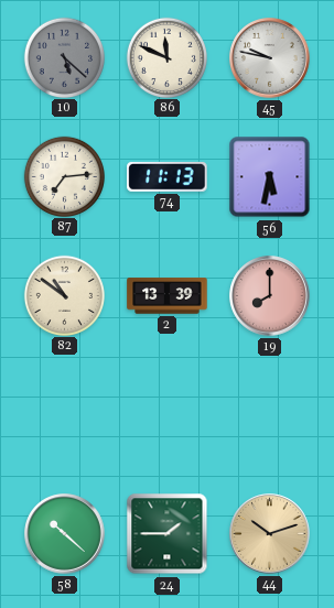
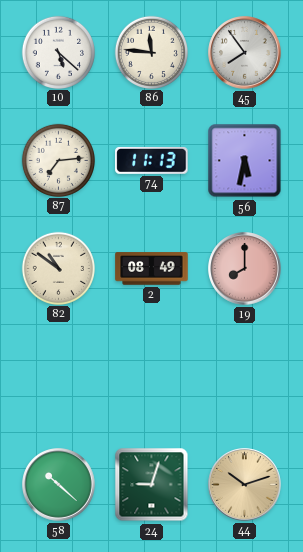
10 dial: grey -> white
86: 11:49 -> 11:46
45: 9:47 -> 7:54
2: 13:39 -> 08:49
24: 1:45 -> 9:03
